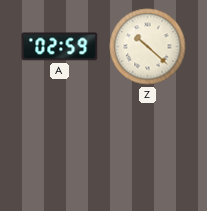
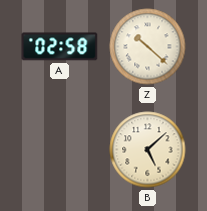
A: 02:59 -> 02:58
B: none -> 5:08
